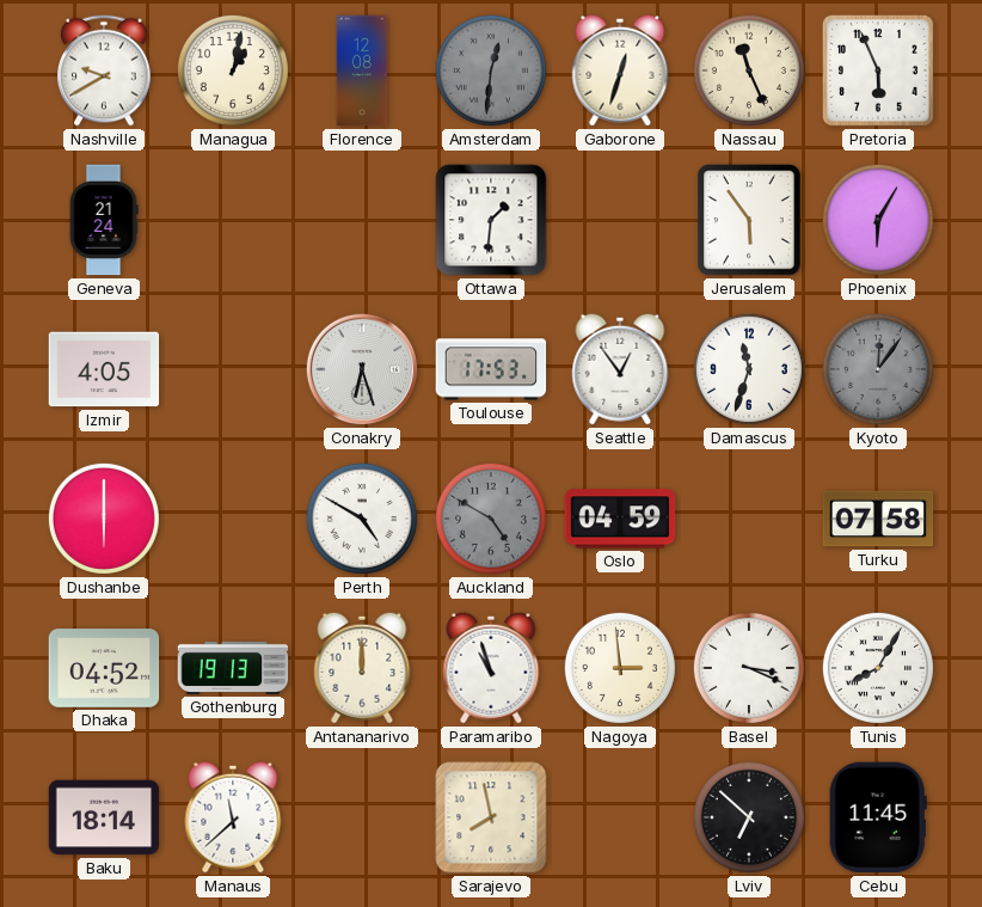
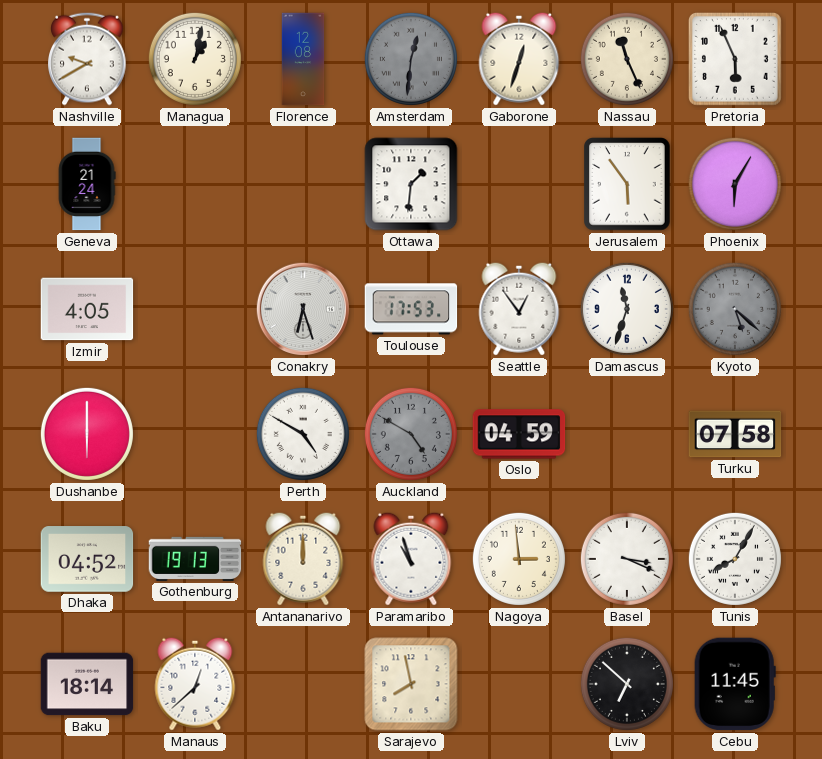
Kyoto: 12:06 -> 5:22
Manaus: 11:38 -> 12:38
